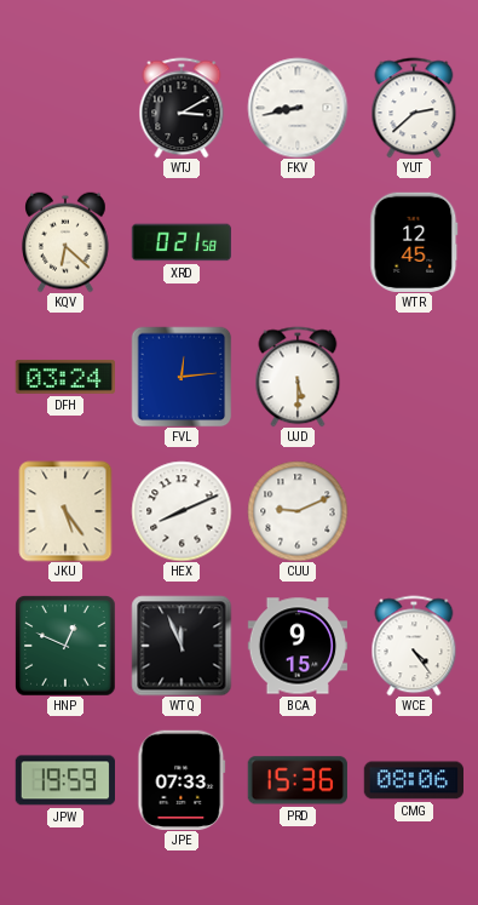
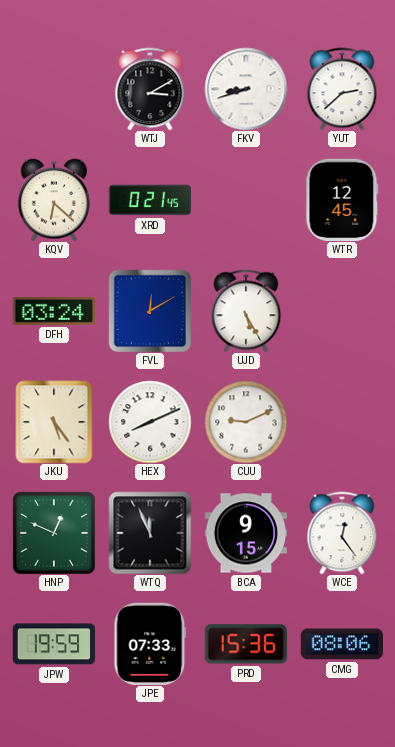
FKV: 8:43 -> 8:42
XRD: 0:21:58 -> 0:21:45
FVL: 12:14 -> 12:10
UJD: 5:30 -> 5:25
WCE: 4:24 -> 12:24
